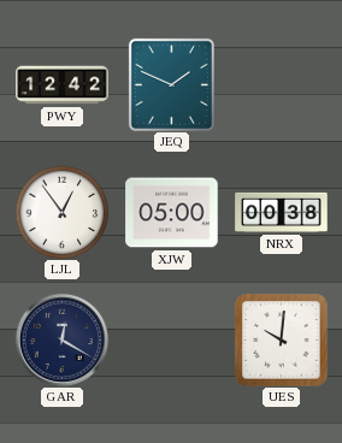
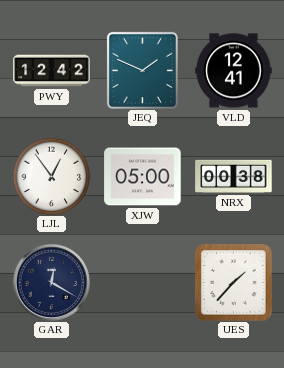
VLD: none -> 12:41
UES: 10:01 -> 1:37
